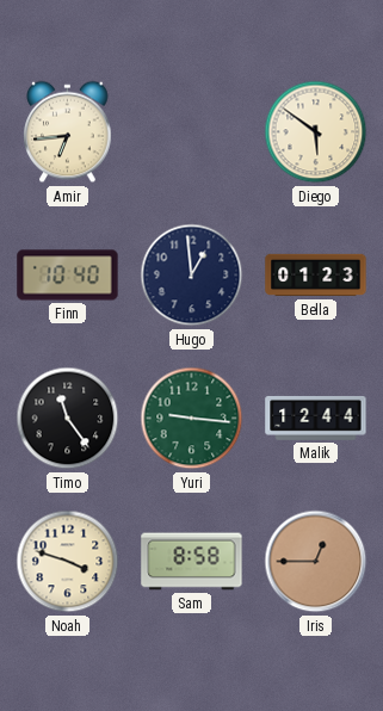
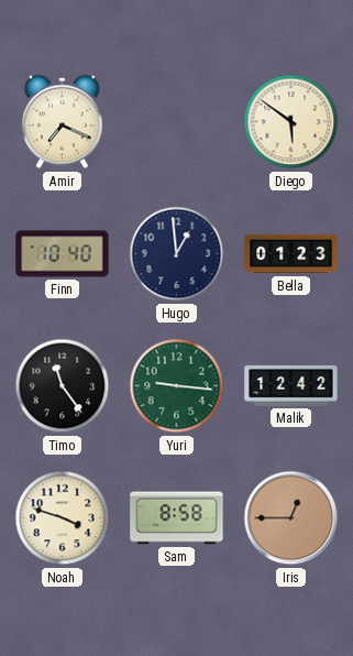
Amir: 6:44 -> 7:19
Malik: 12:44 -> 12:42
